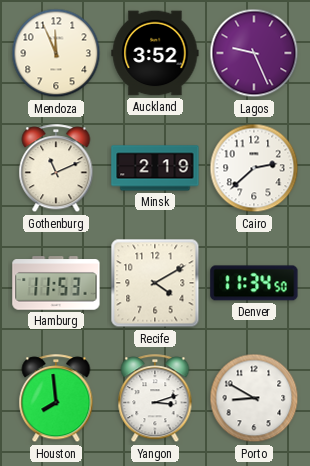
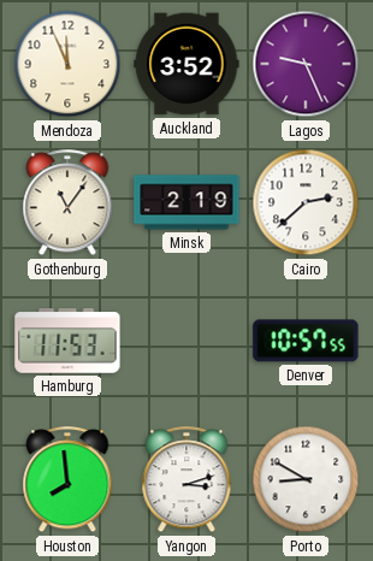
Gothenburg: 11:11 -> 11:06
Recife: 4:10 -> none
Denver: 11:34 -> 10:57
